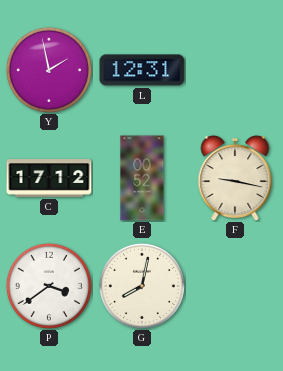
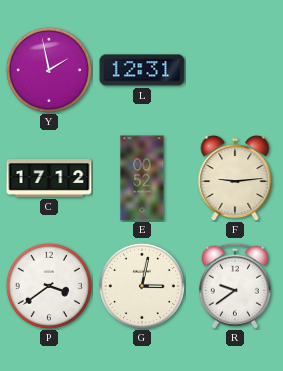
F: 9:17 -> 9:14
G: 8:02 -> 3:02
R: none -> 9:39
